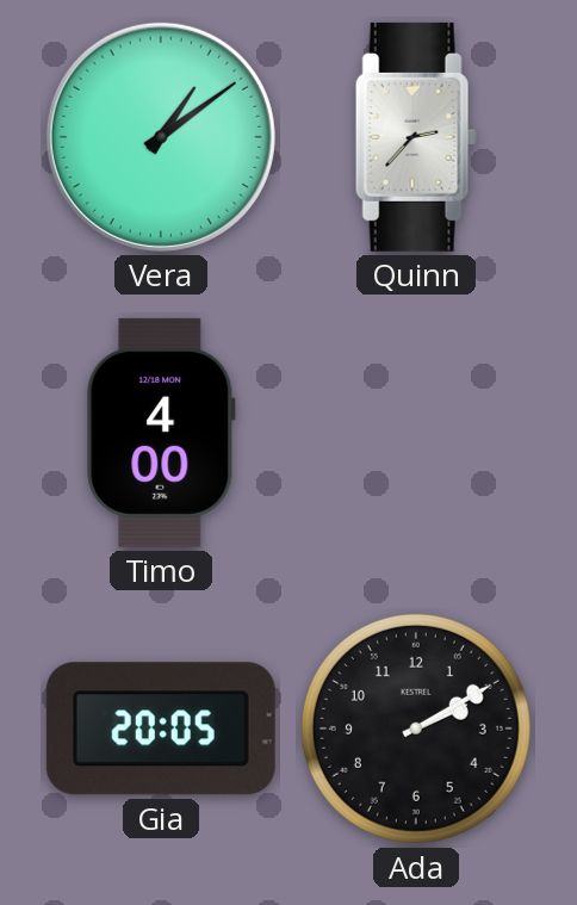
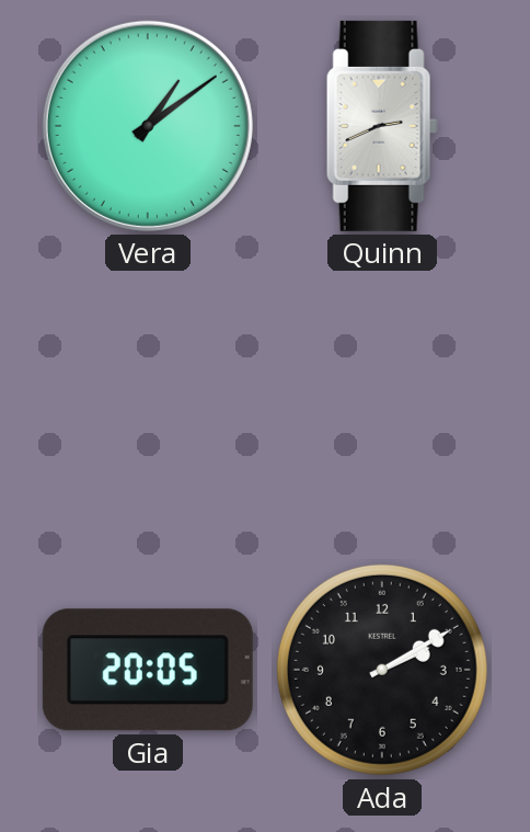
Quinn: 2:37 -> 2:41
Timo: 4:00 -> none
